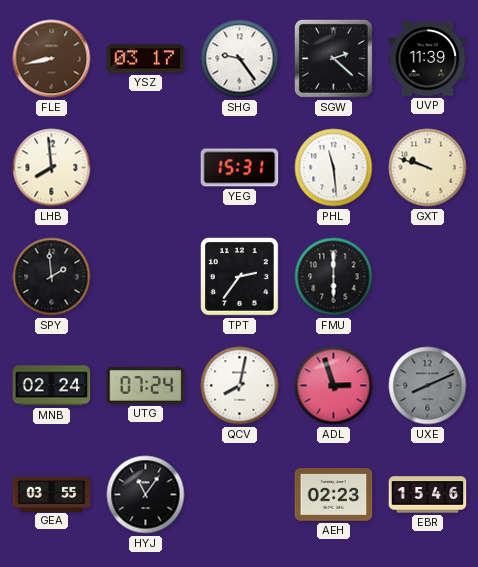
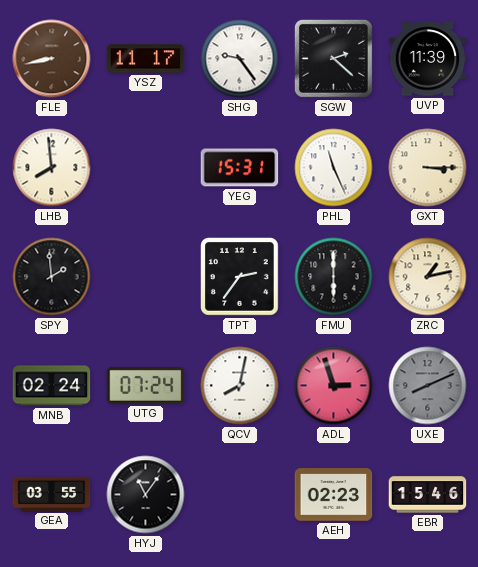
YSZ: 03:17 -> 11:17
PHL: 11:29 -> 11:26
GXT: 9:48 -> 3:15
ZRC: none -> 1:13
